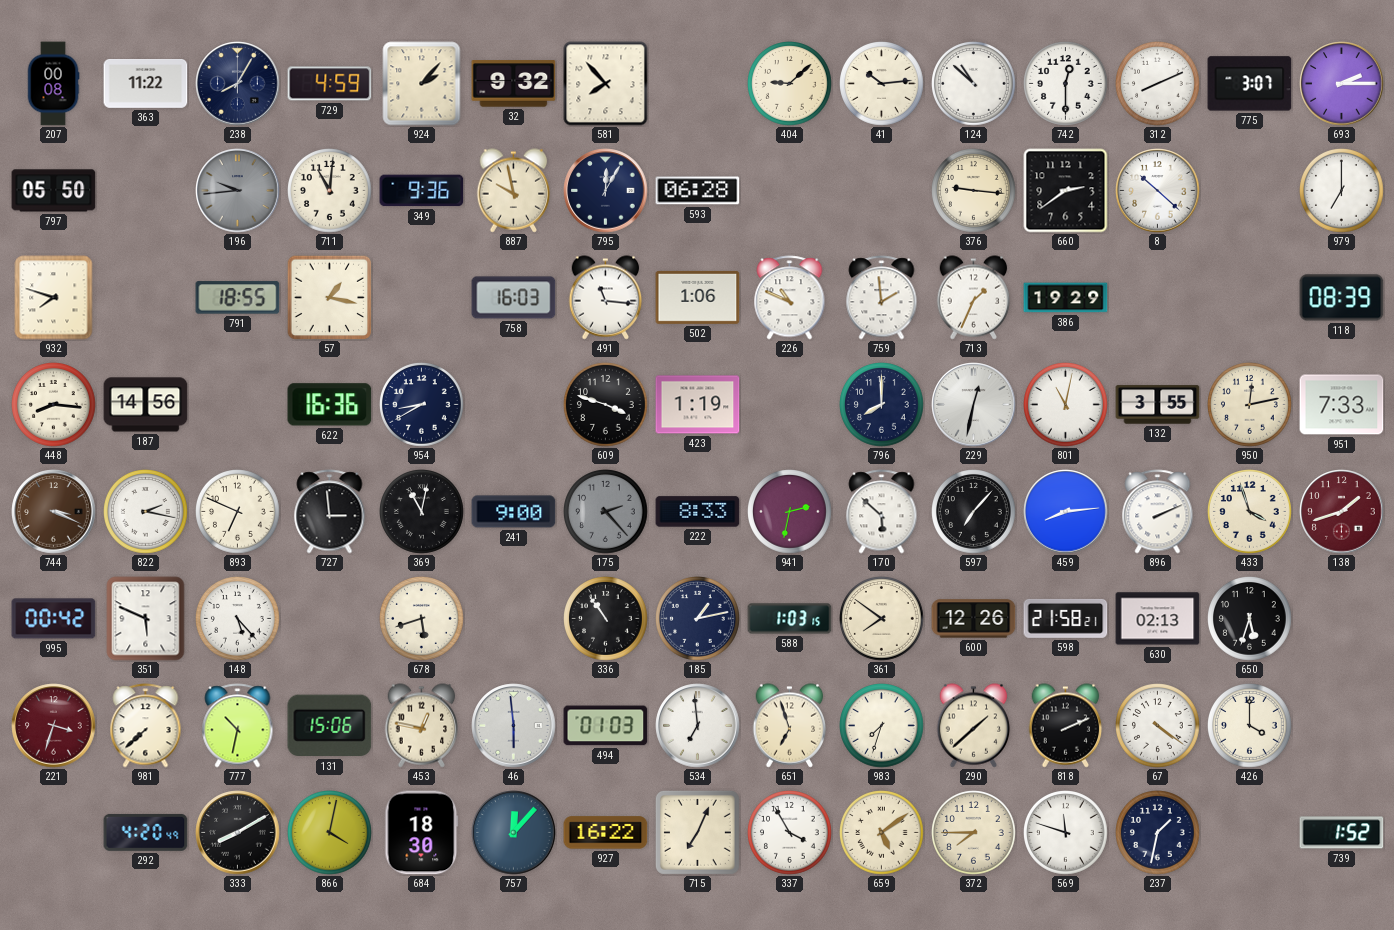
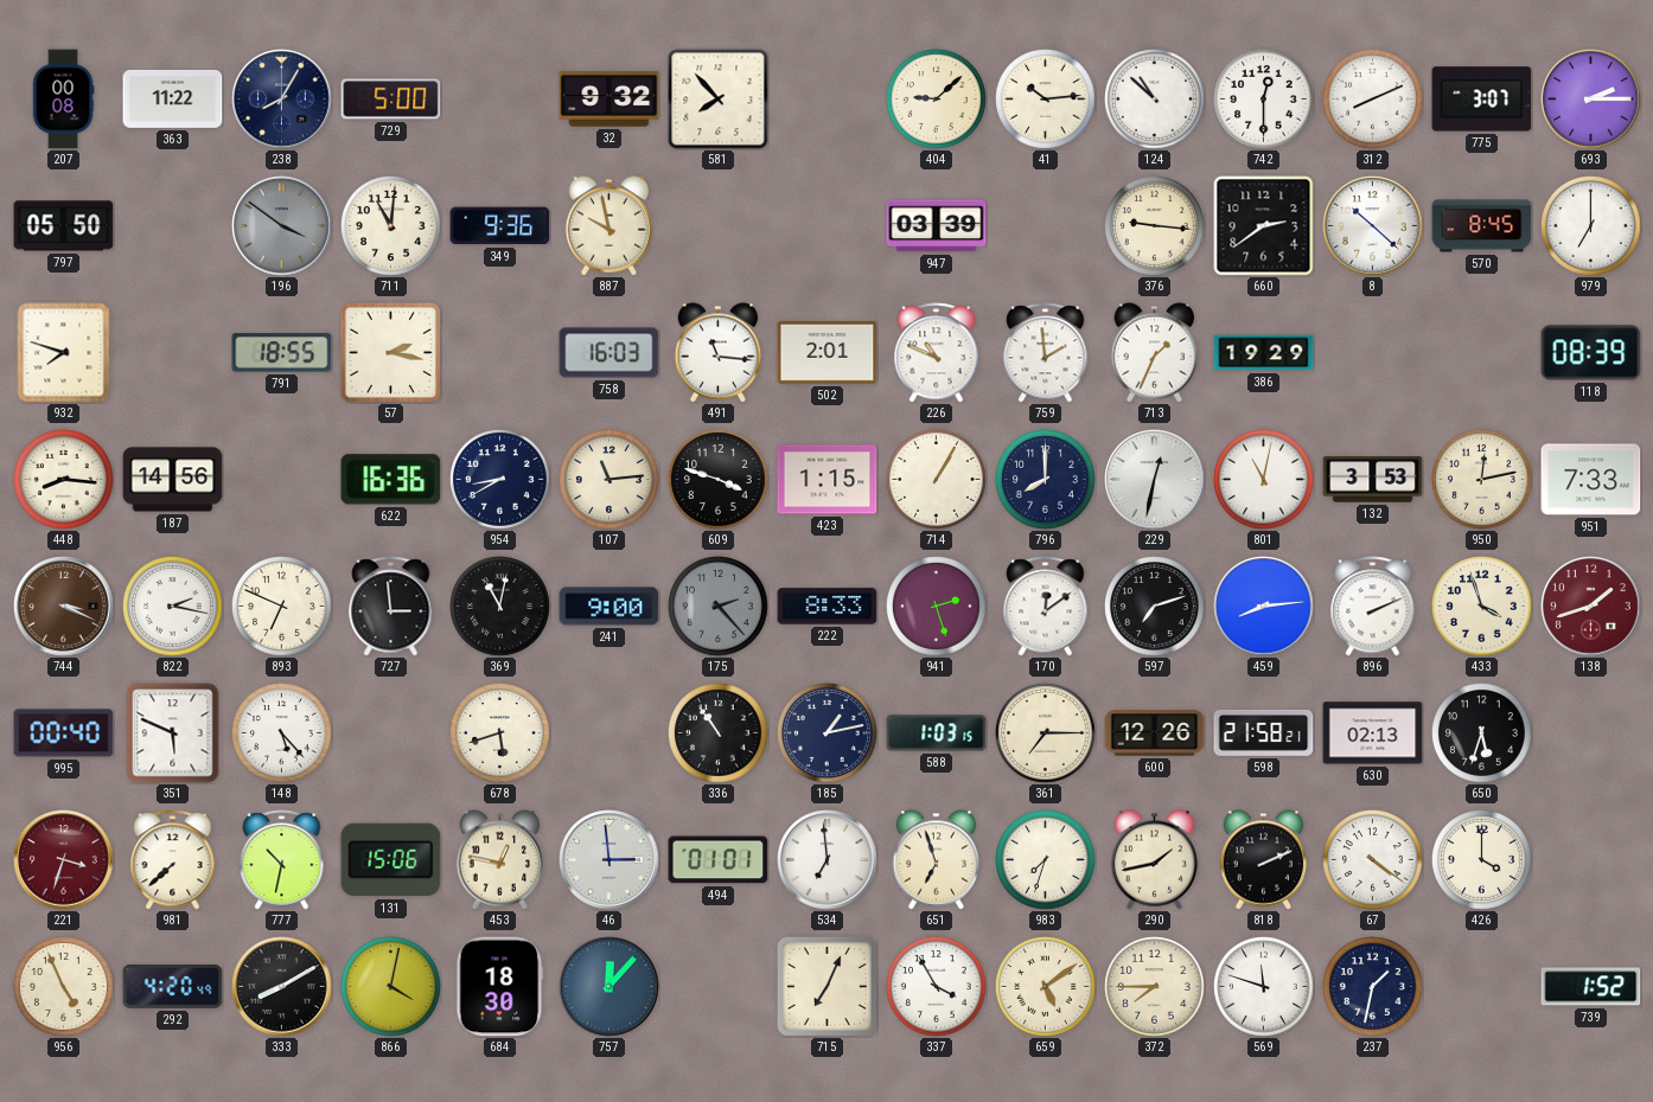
729: 4:59 -> 5:00
924: 2:07 -> none
196: 9:44 -> 3:51
795: 12:05 -> none
593: 06:28 -> none
947: none -> 03:39
570: none -> 8:45
57: 1:17 -> 2:17
502: 1:06 -> 2:01
107: none -> 11:14
423: 1:19 -> 1:15
714: none -> 1:05
132: 3:55 -> 3:53
941: 2:32 -> 2:27
170: 5:52 -> 12:09
597: 7:07 -> 7:12
995: 00:42 -> 00:40
361: 7:51 -> 7:15
46: 5:59 -> 2:59
494: 01:03 -> 01:01
290: 1:38 -> 1:43
956: none -> 4:56
927: 16:22 -> none
